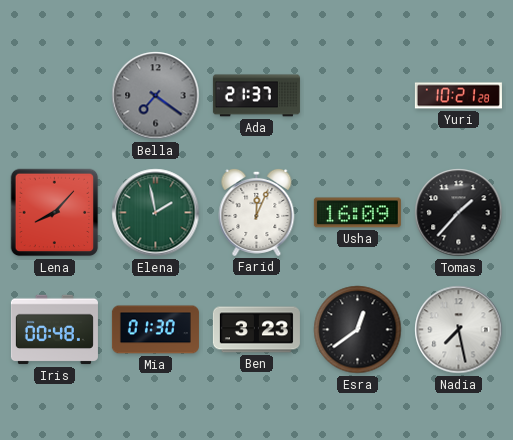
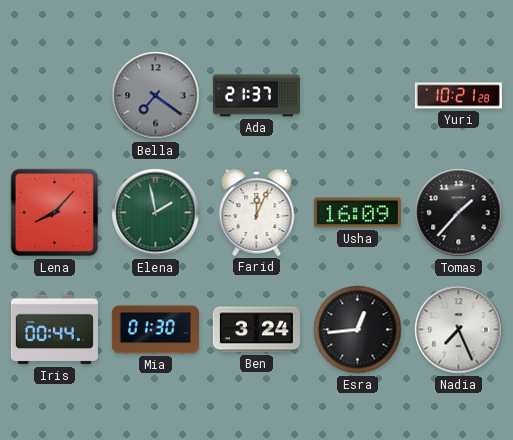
Iris: 00:48 -> 00:44
Ben: 3:23 -> 3:24
Esra: 12:39 -> 12:44
Nadia: 7:28 -> 7:26
